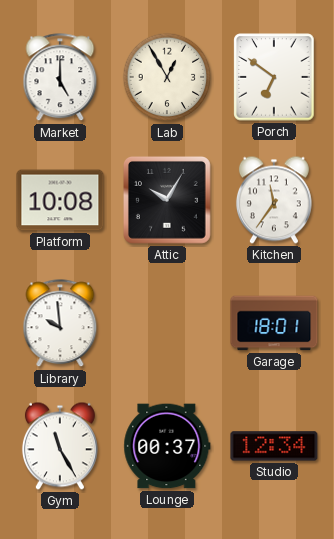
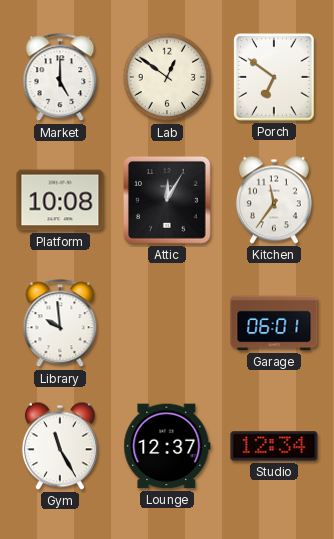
Lab: 12:55 -> 12:51
Attic: 10:05 -> 12:05
Garage: 18:01 -> 06:01
Lounge: 00:37 -> 12:37
